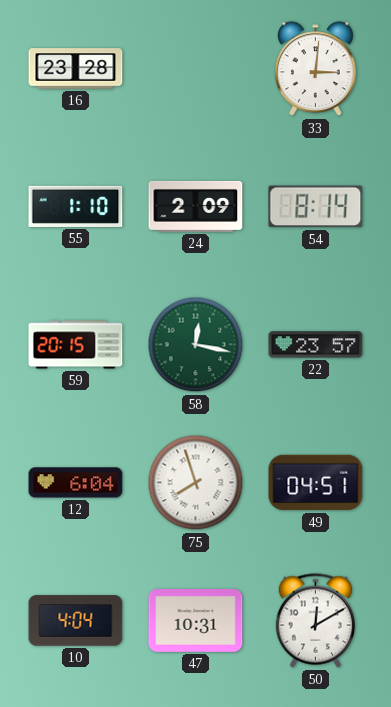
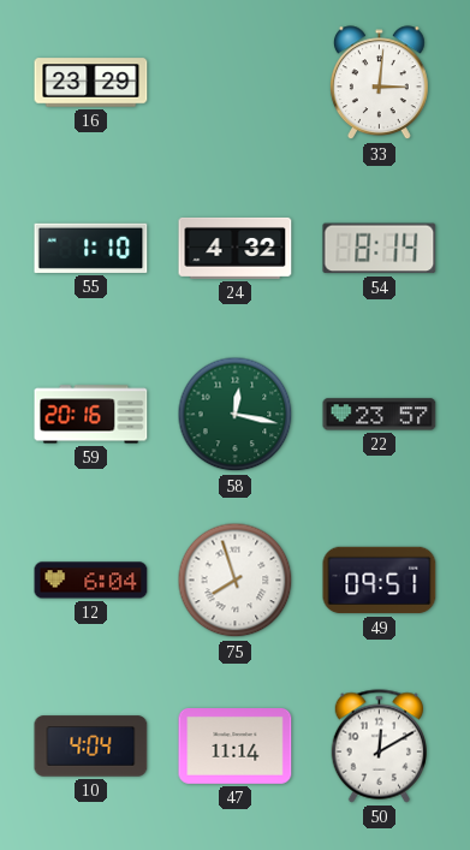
16: 23:28 -> 23:29
24: 2:09 -> 4:32
59: 20:15 -> 20:16
49: 04:51 -> 09:51
47: 10:31 -> 11:14
